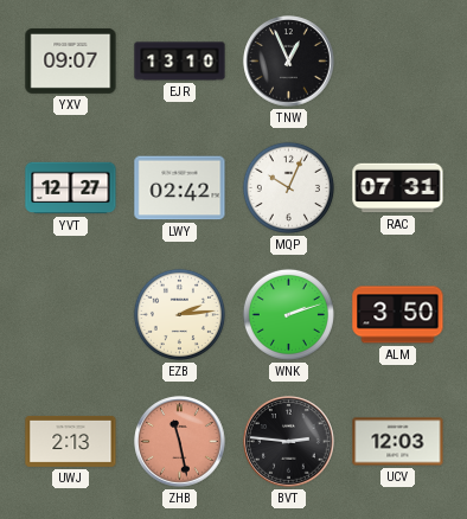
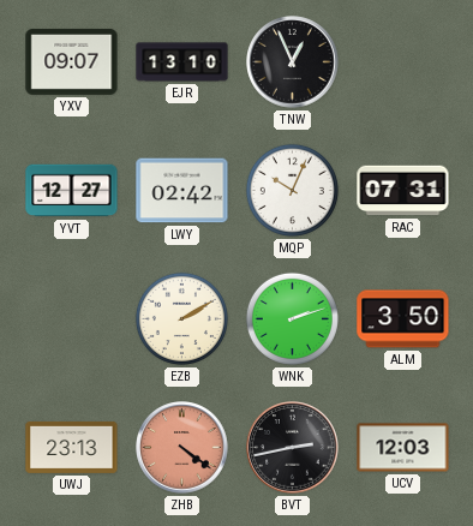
EZB: 2:14 -> 2:10
UWJ: 2:13 -> 23:13
ZHB: 11:28 -> 4:21
BVT: 2:46 -> 2:43
